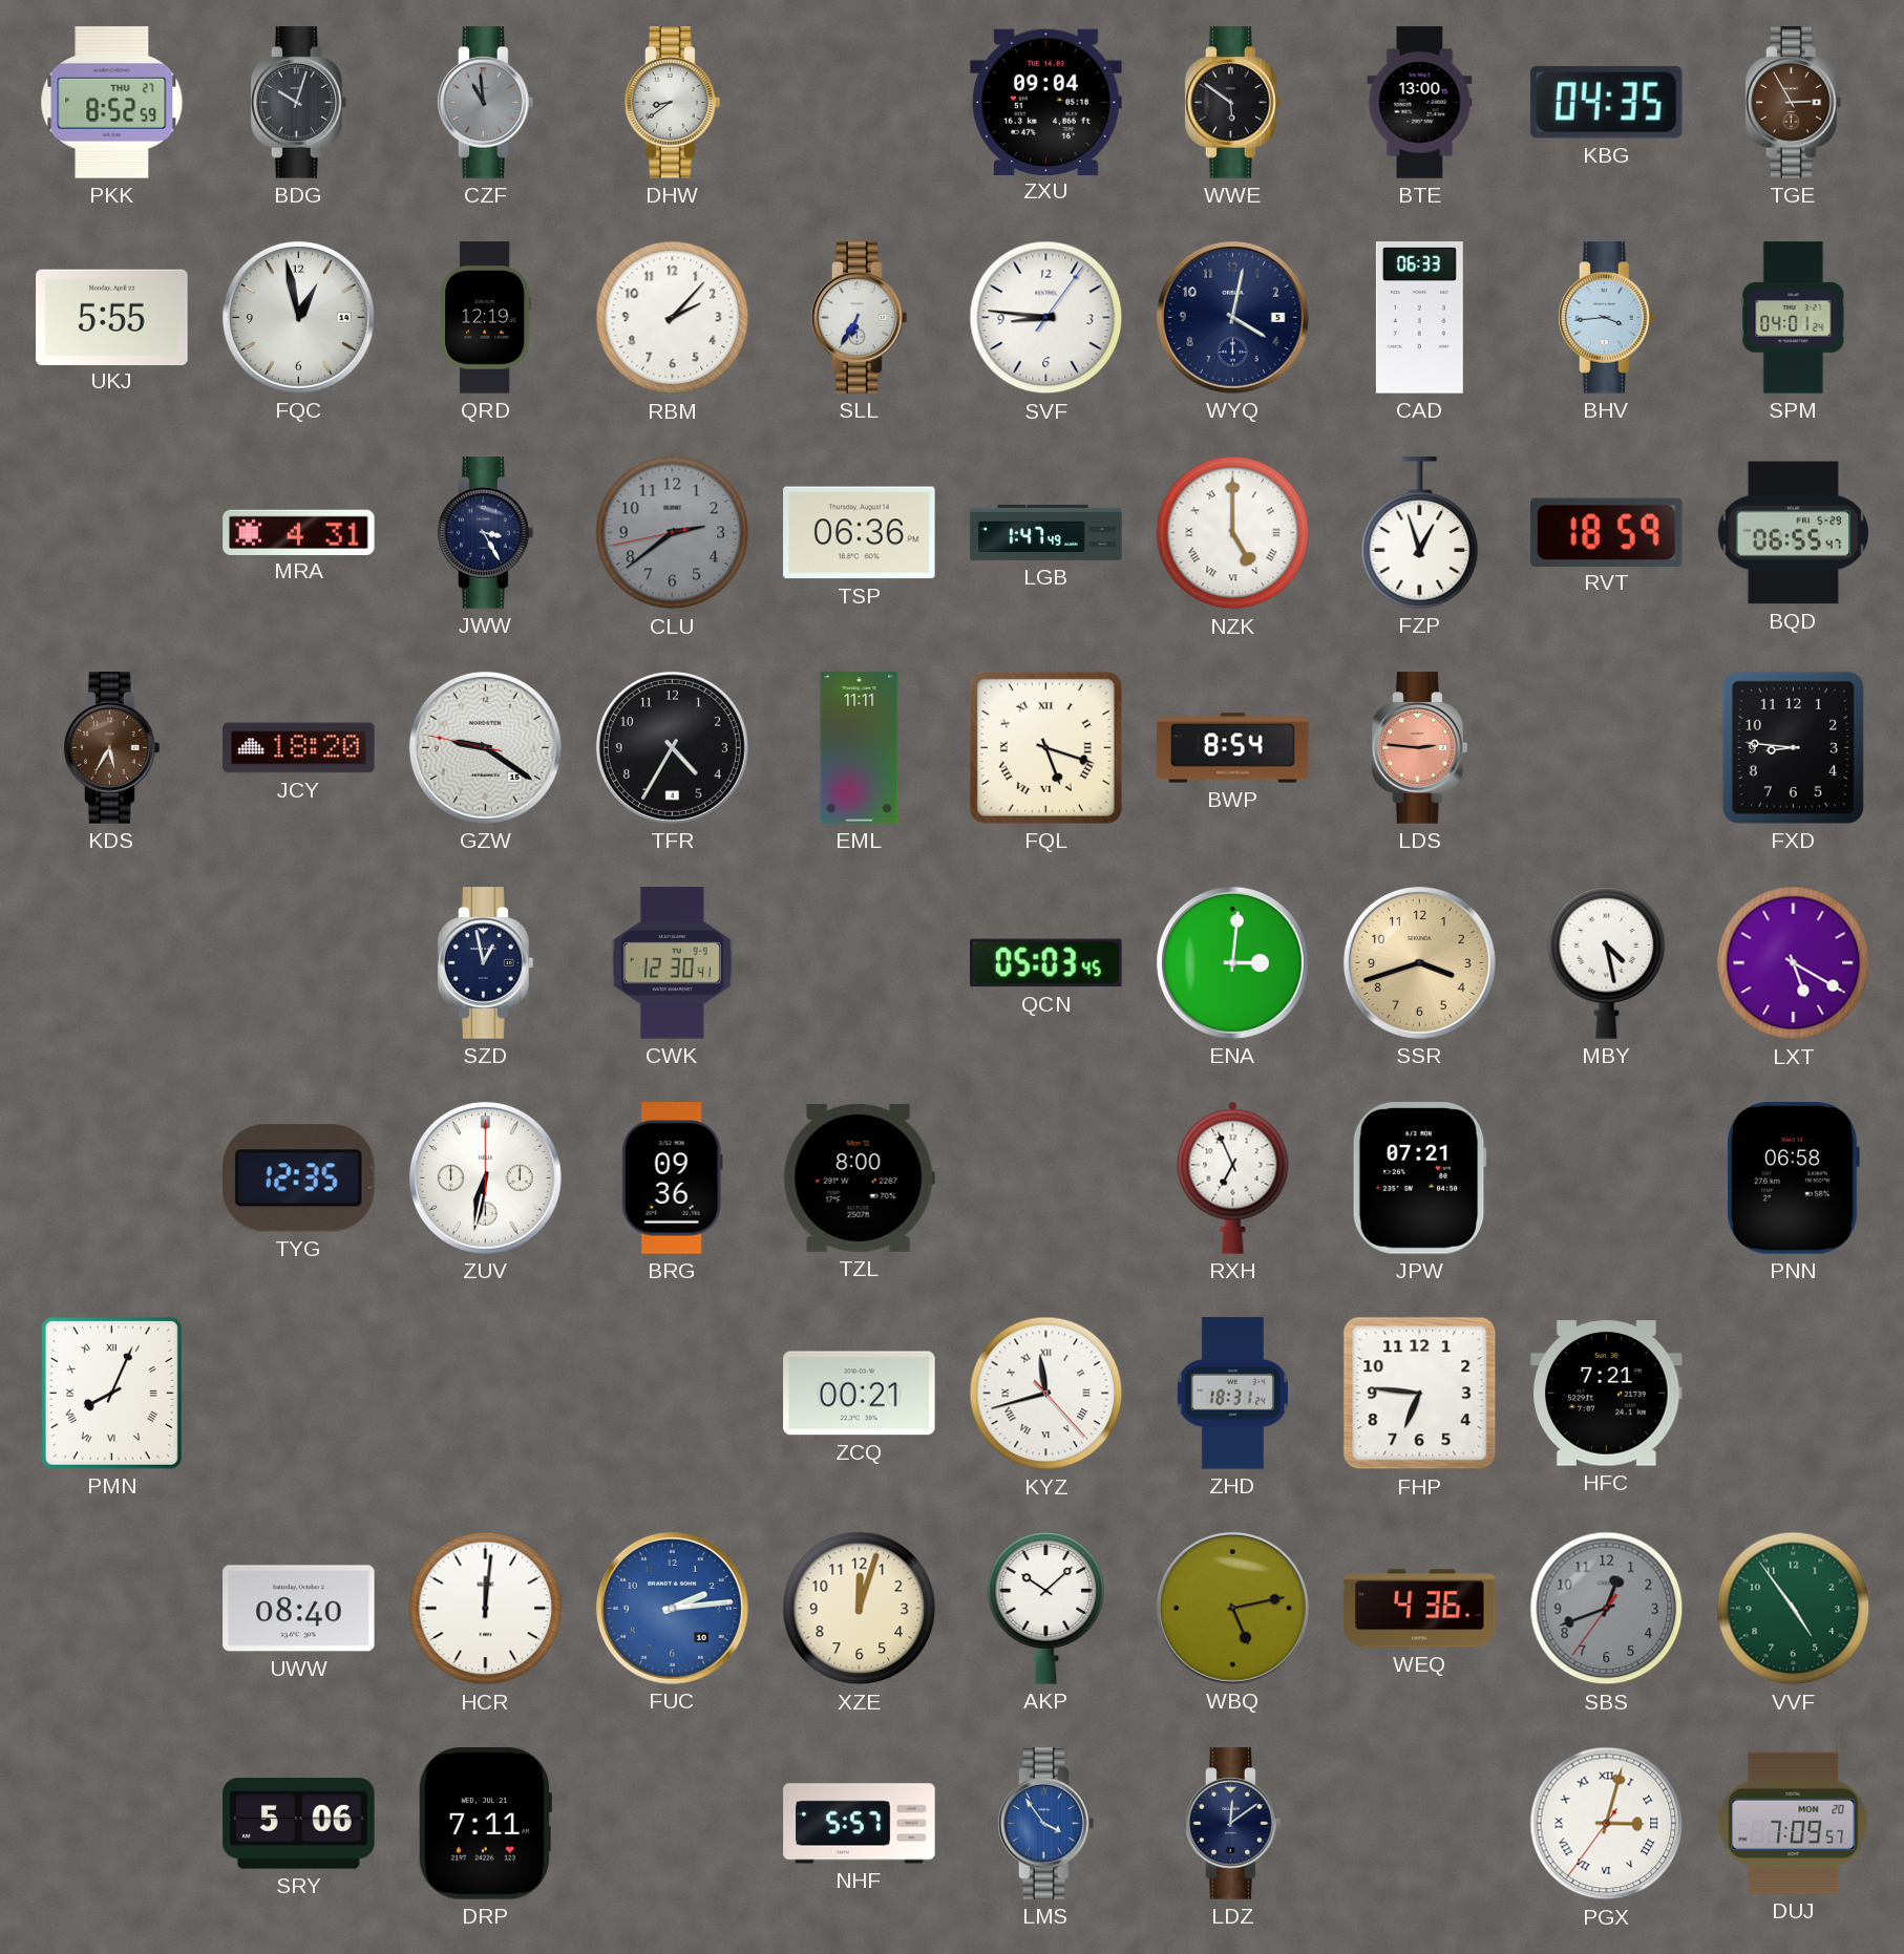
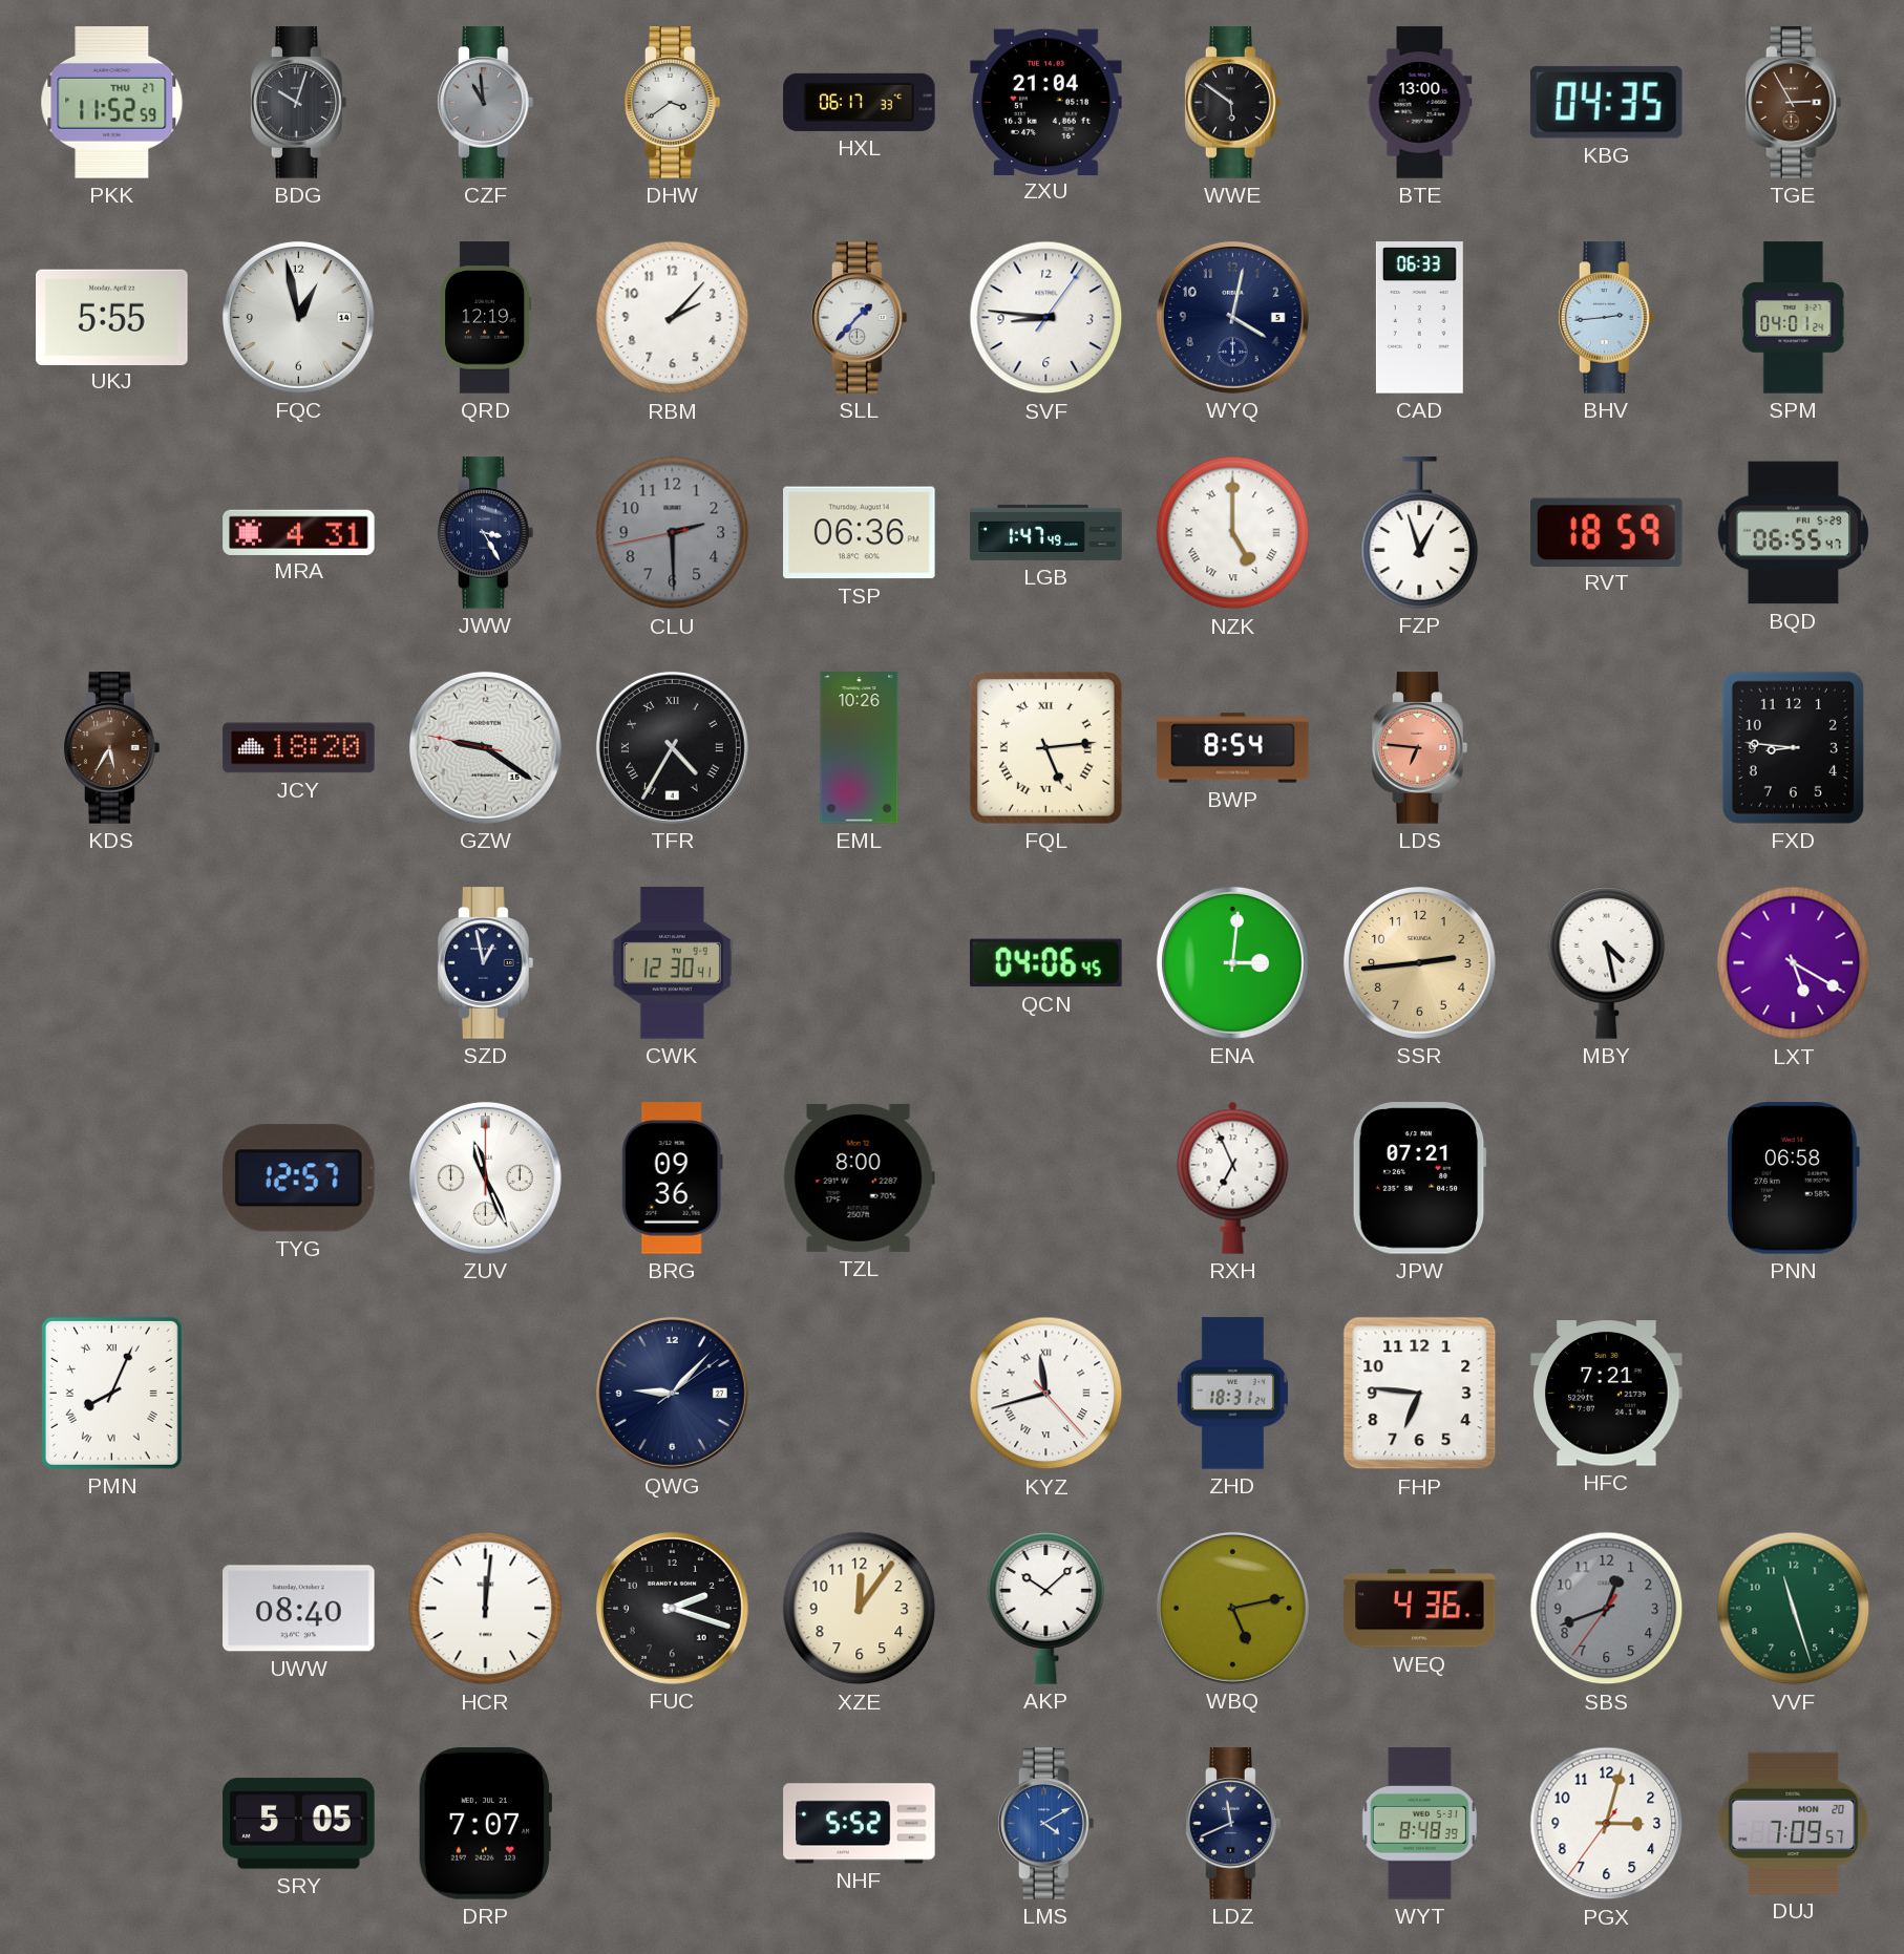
PKK: 8:52 -> 11:52
DHW: 8:39 -> 3:39
HXL: none -> 06:17
ZXU: 09:04 -> 21:04
SLL: 6:35 -> 1:37
BHV: 3:44 -> 2:44
CLU: 2:38 -> 2:29
TFR numerals: Arabic -> Roman
EML: 11:11 -> 10:26
FQL: 5:18 -> 5:14
LDS: 2:46 -> 6:46
QCN: 05:03 -> 04:06
SSR: 3:42 -> 2:44
TYG: 12:35 -> 12:57
ZUV: 6:32 -> 11:26
QWG: none -> 9:07
ZCQ: 00:21 -> none
FUC: 2:14 -> 2:18
FUC dial: blue -> black
XZE: 12:03 -> 12:06
VVF: 4:54 -> 11:27
SRY: 5:06 -> 5:05
DRP: 7:11 -> 7:07
NHF: 5:57 -> 5:52
LMS: 3:54 -> 4:10
LDZ: 12:09 -> 11:41
WYT: none -> 8:48
PGX numerals: Roman -> Arabic
